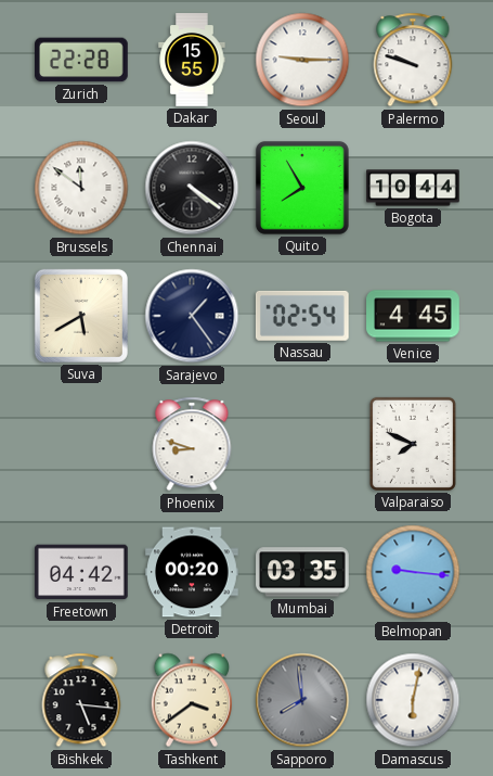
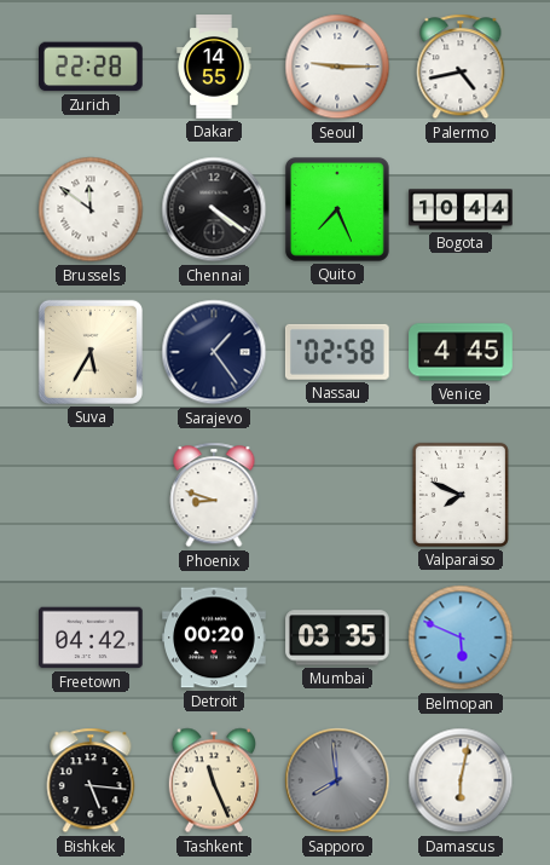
Dakar: 15:55 -> 14:55
Palermo: 9:48 -> 4:43
Quito: 7:55 -> 7:26
Suva: 5:40 -> 5:35
Nassau: 02:54 -> 02:58
Belmopan: 9:16 -> 5:49
Tashkent: 3:39 -> 11:26
